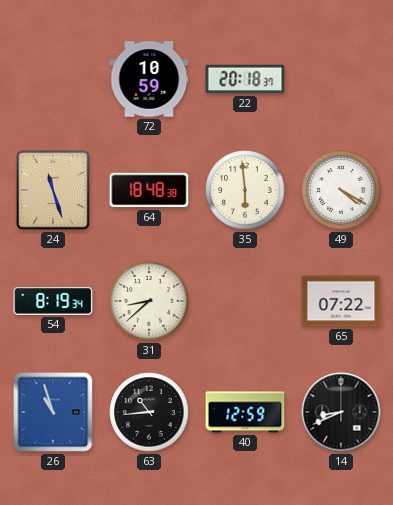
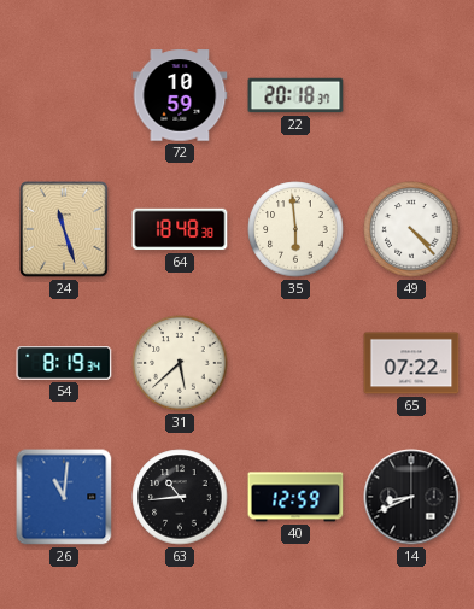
49: 4:20 -> 4:23
31: 8:38 -> 5:38
26: 10:57 -> 11:01
